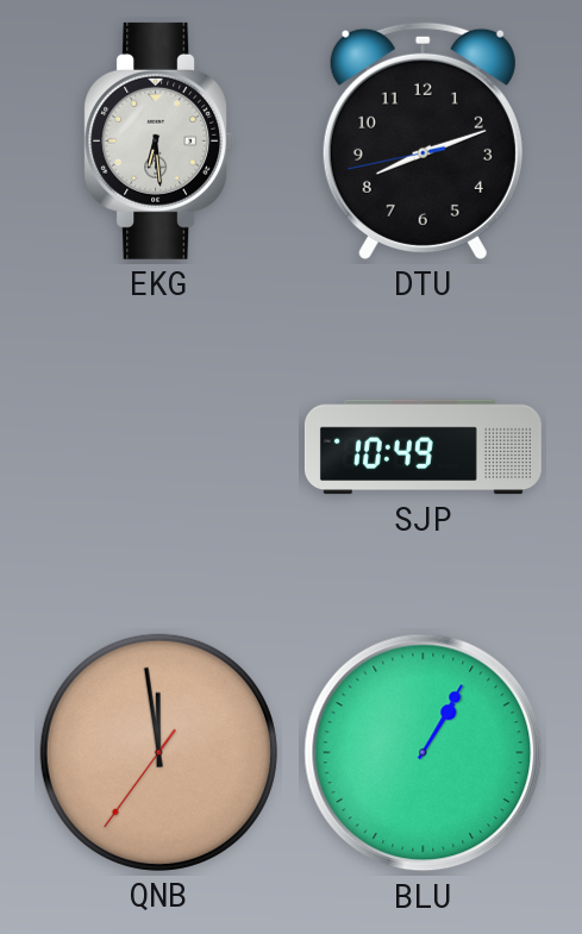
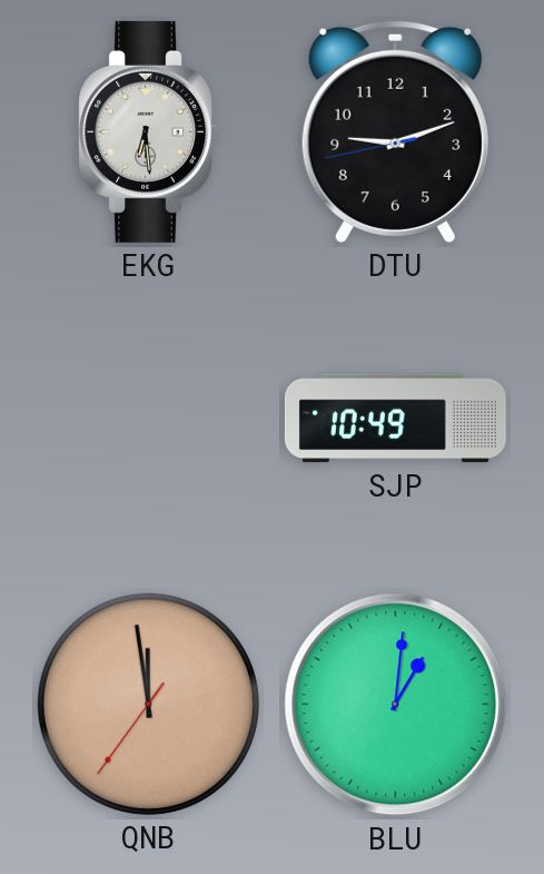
DTU: 8:11 -> 9:11
BLU: 1:05 -> 1:01
